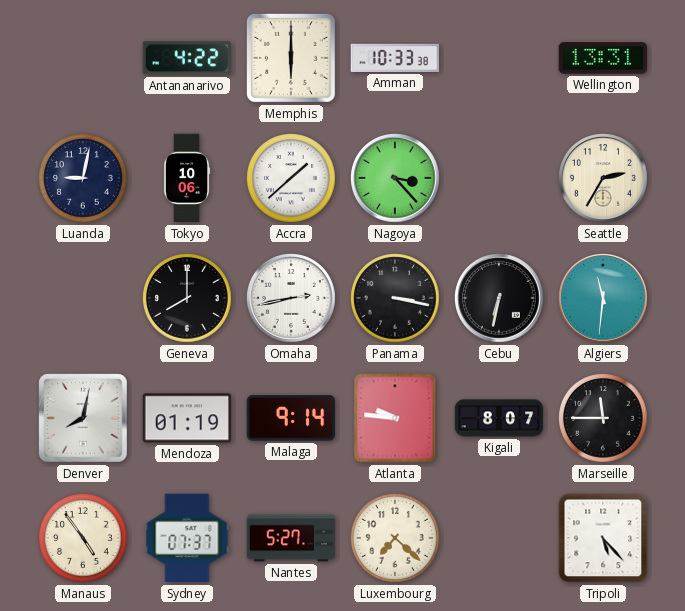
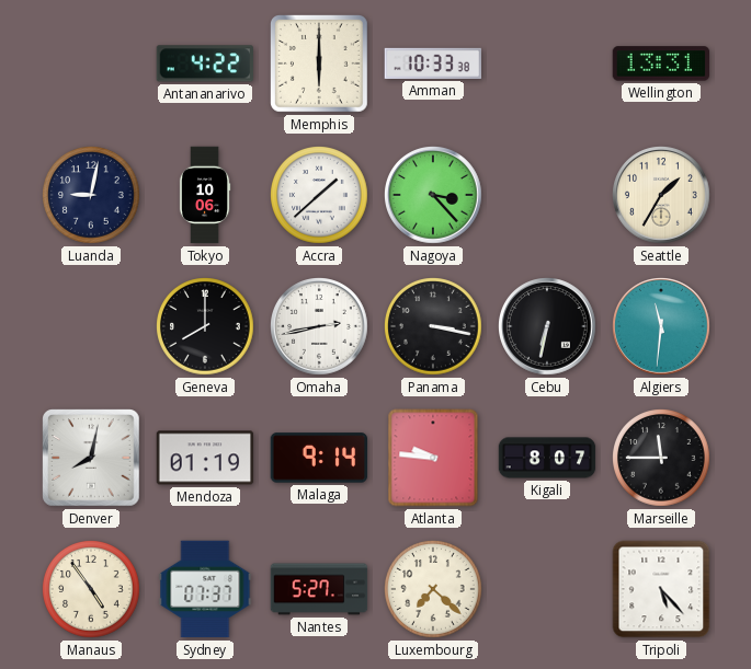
Seattle: 2:35 -> 1:35
